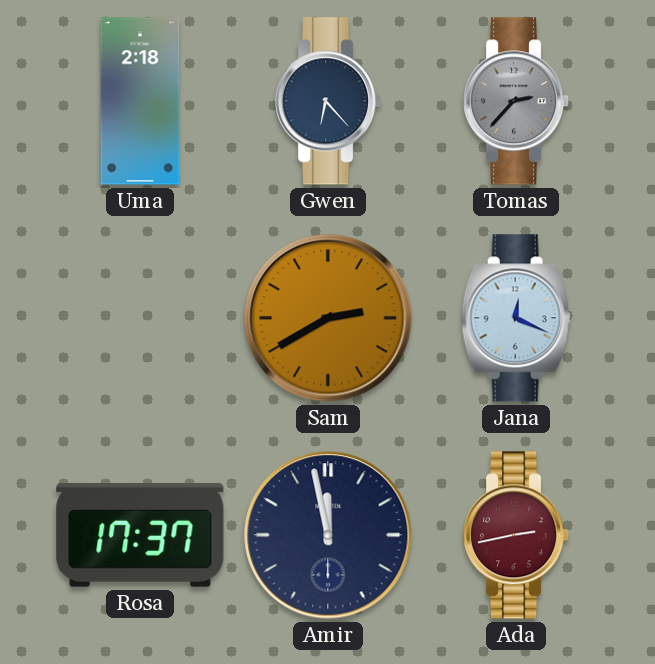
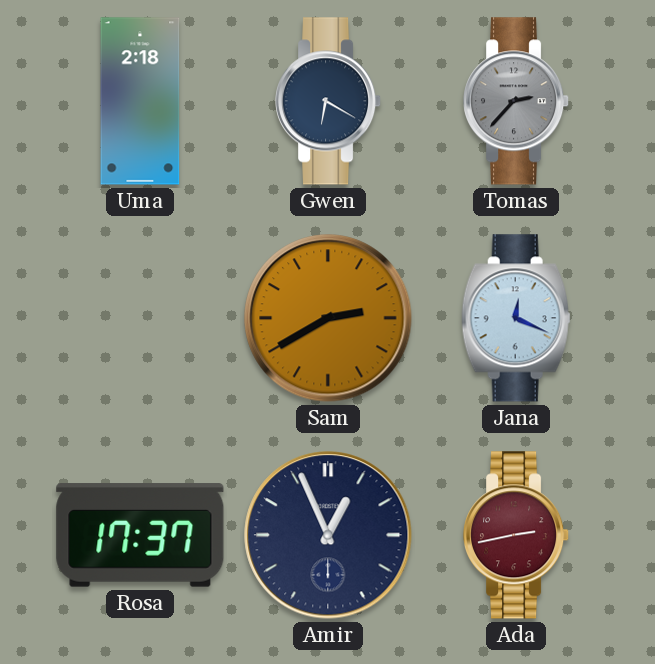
Gwen: 6:23 -> 6:20
Amir: 11:58 -> 12:56
